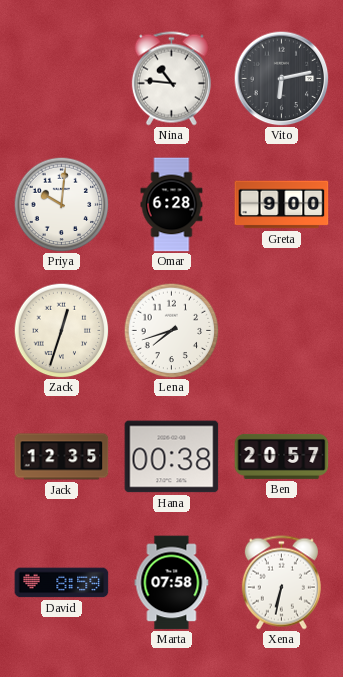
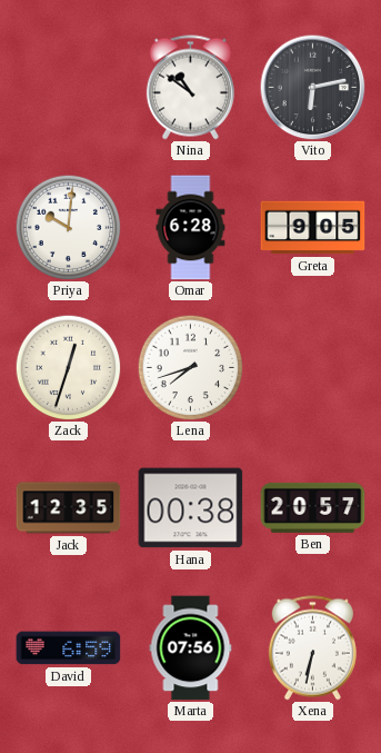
Nina: 10:46 -> 10:51
Greta: 9:00 -> 9:05
David: 8:59 -> 6:59
Marta: 07:58 -> 07:56
